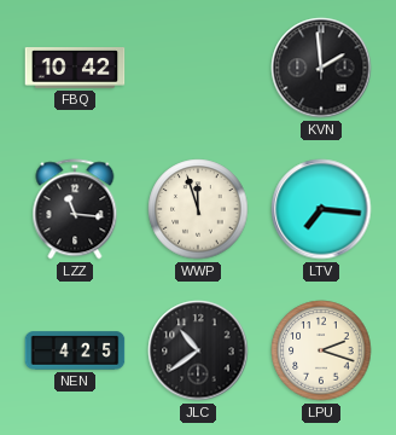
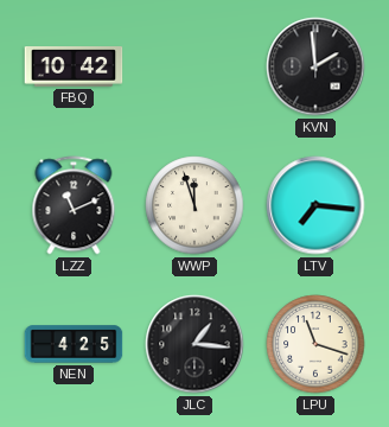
LZZ: 11:16 -> 11:11
JLC: 10:39 -> 1:16
LPU: 2:18 -> 11:18
